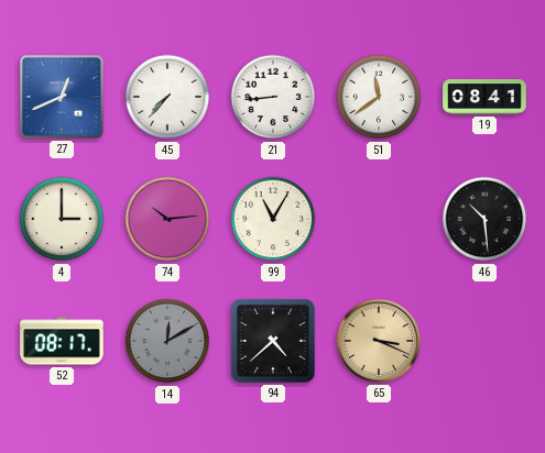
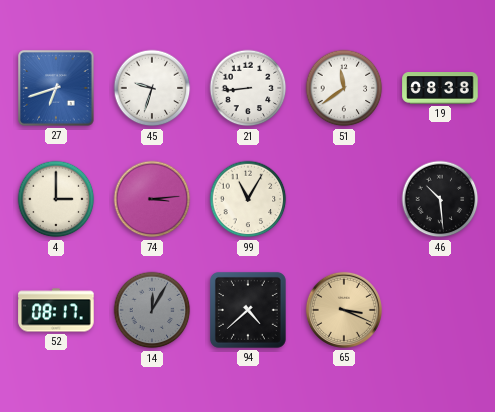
27: 12:41 -> 6:42
45: 7:37 -> 9:33
19: 08:41 -> 08:38
74: 10:14 -> 3:14
14: 12:10 -> 12:05
